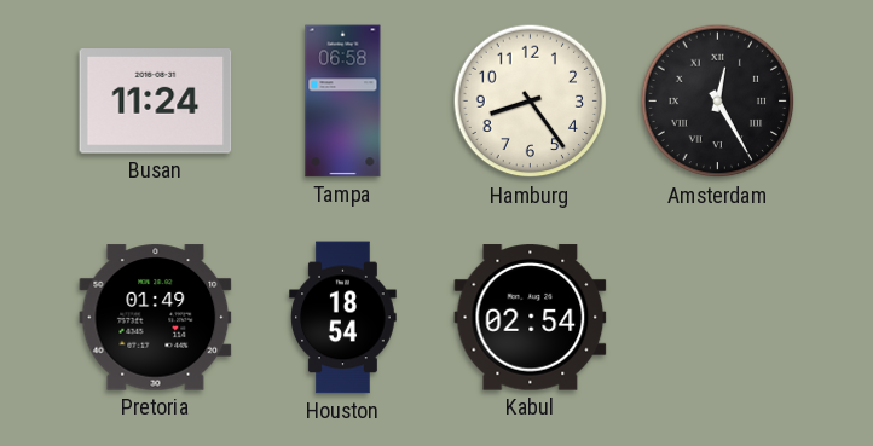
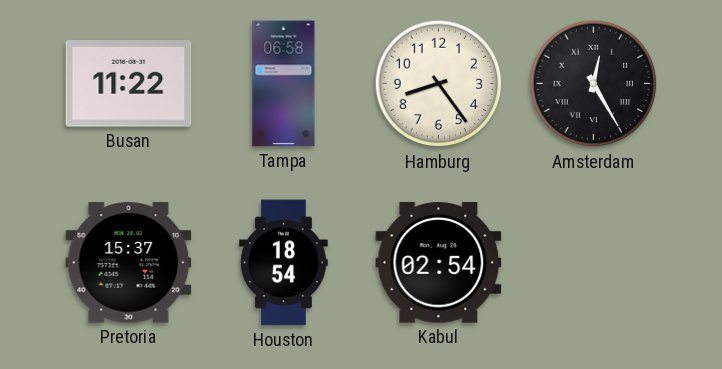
Busan: 11:24 -> 11:22
Pretoria: 01:49 -> 15:37
